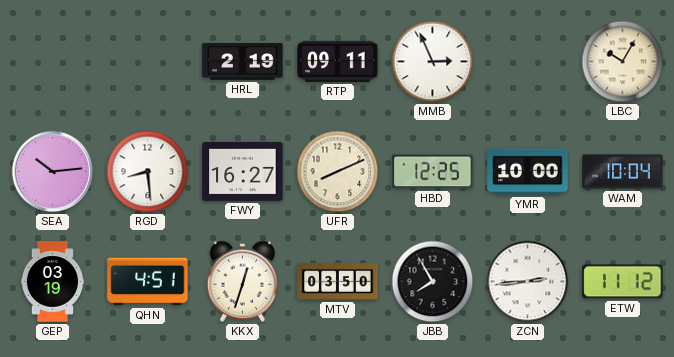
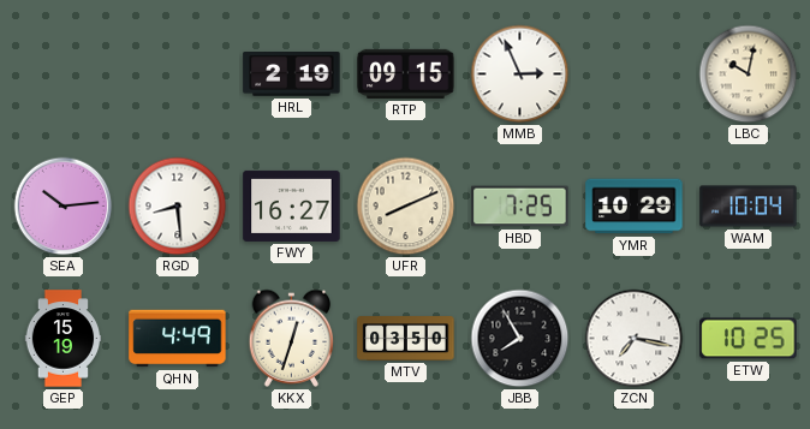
RTP: 09:11 -> 09:15
LBC: 10:05 -> 10:02
HBD: 12:25 -> 7:25
YMR: 10:00 -> 10:29
GEP: 03:19 -> 15:19
QHN: 4:51 -> 4:49
ZCN: 2:44 -> 7:17
ETW: 11:12 -> 10:25
